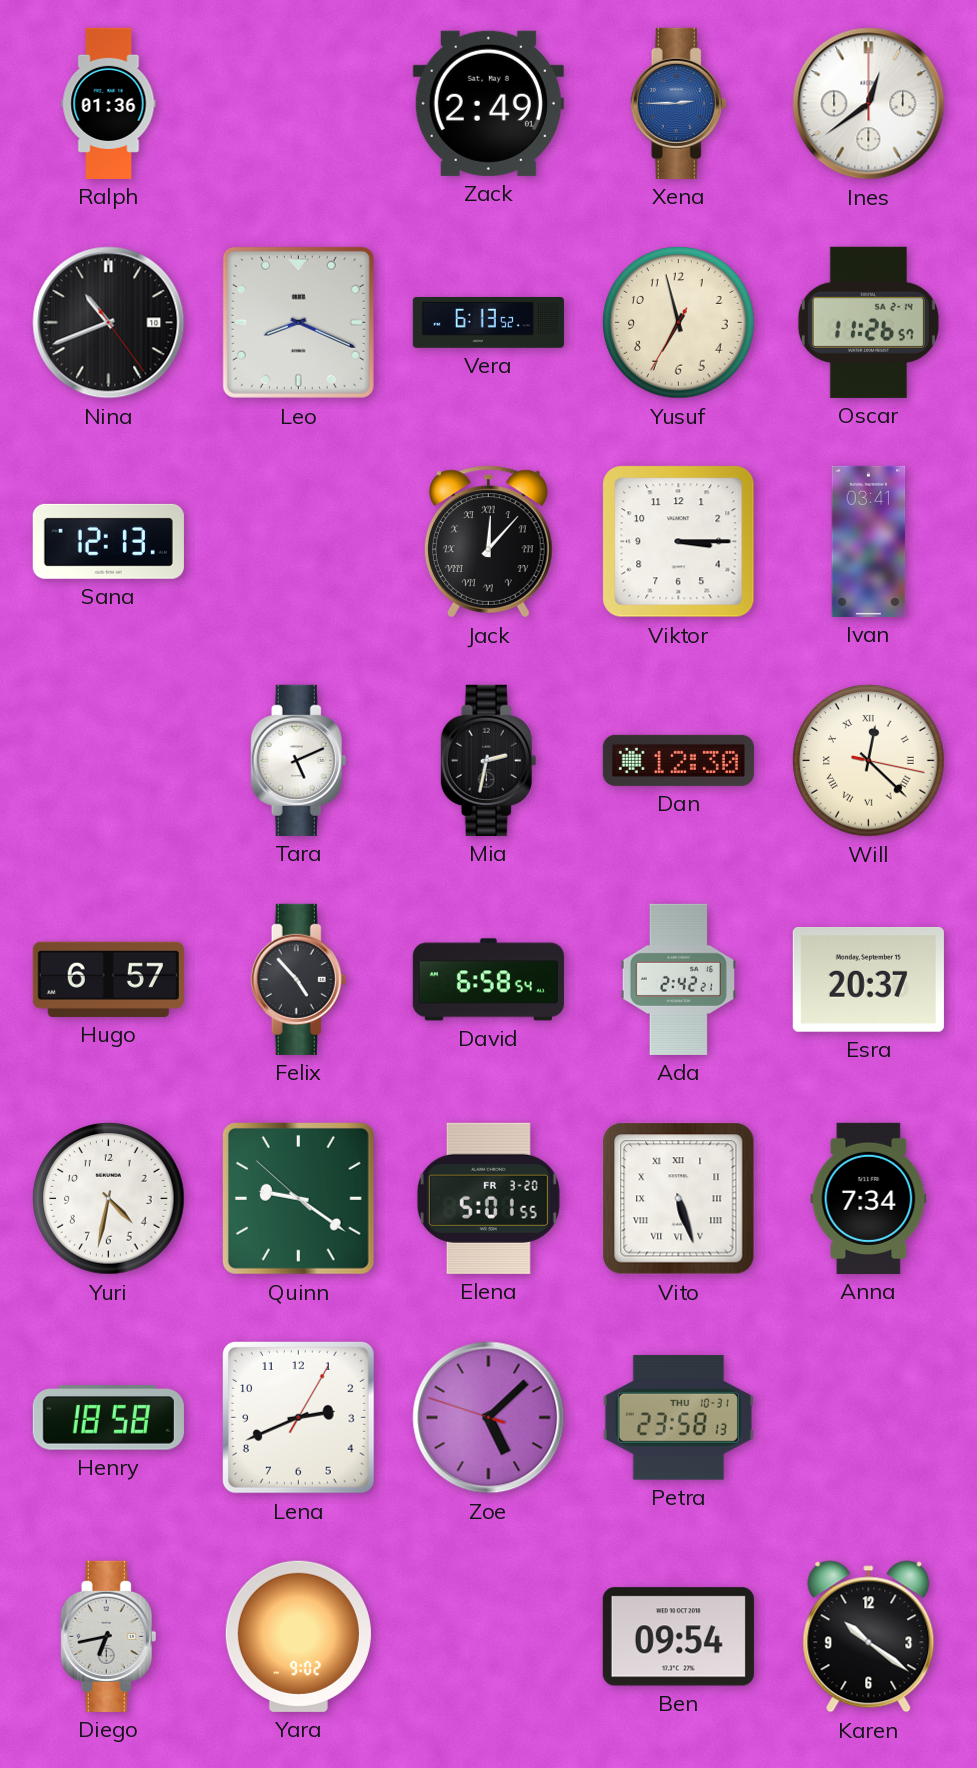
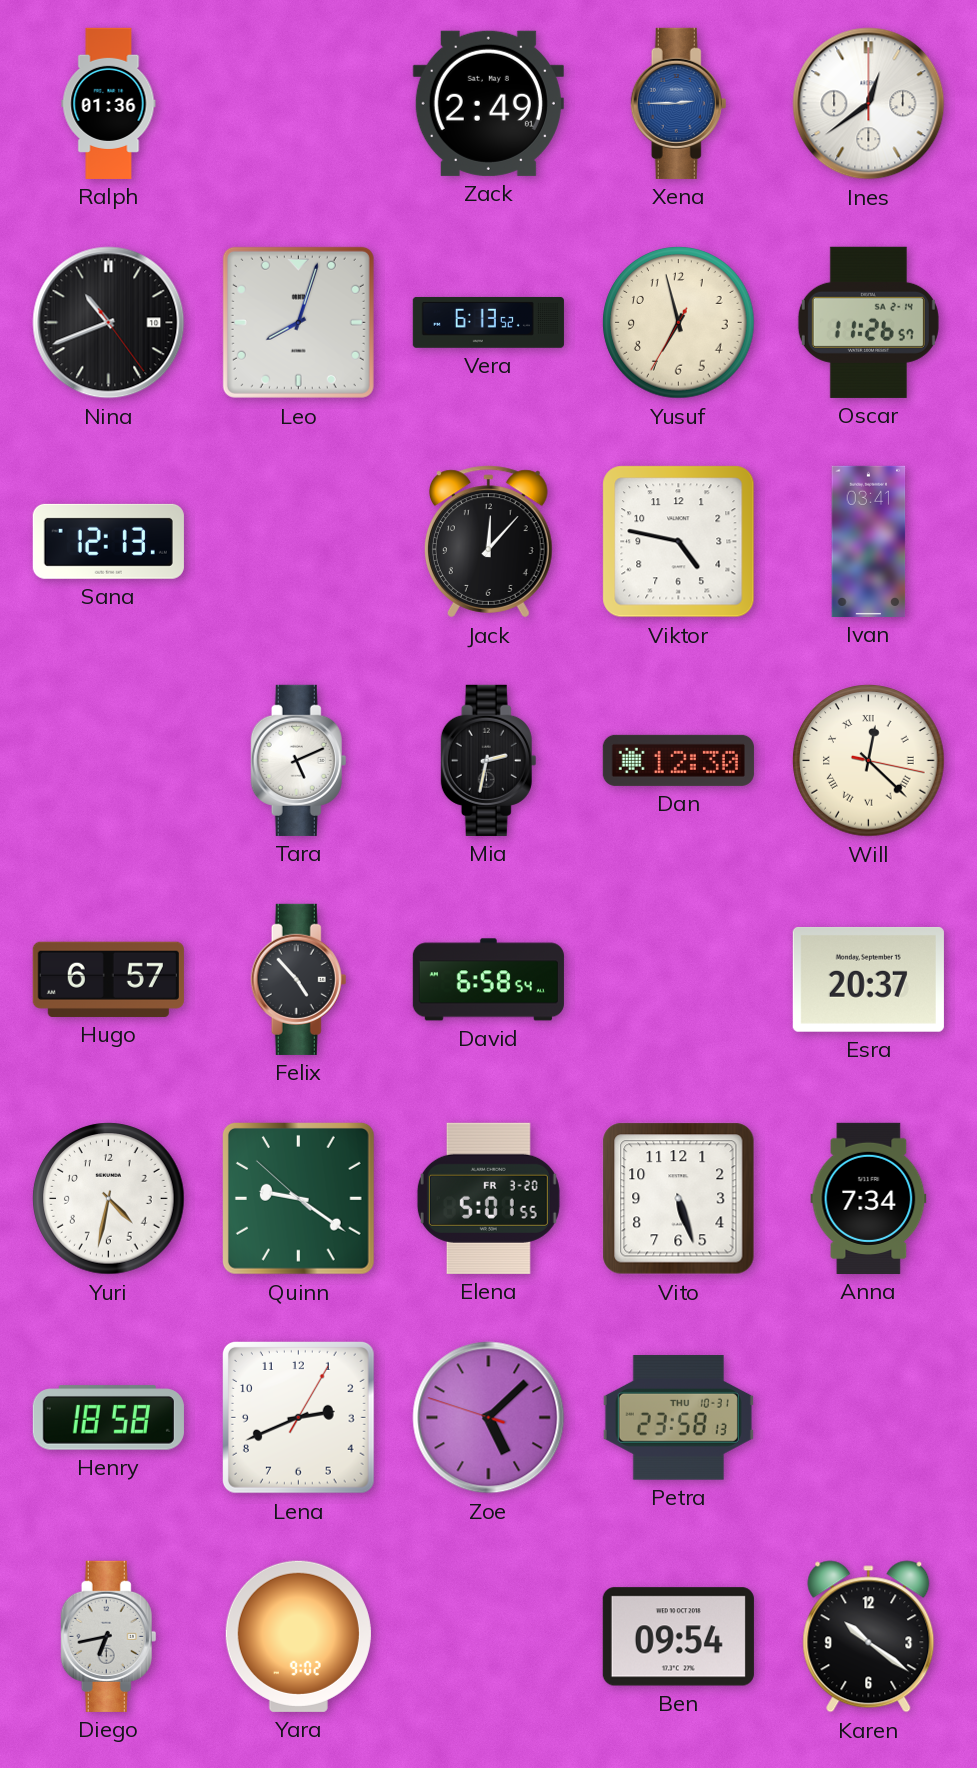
Leo: 8:19 -> 8:03
Jack numerals: Roman -> Arabic
Viktor: 3:15 -> 4:47
Ada: 2:42 -> none
Vito numerals: Roman -> Arabic
